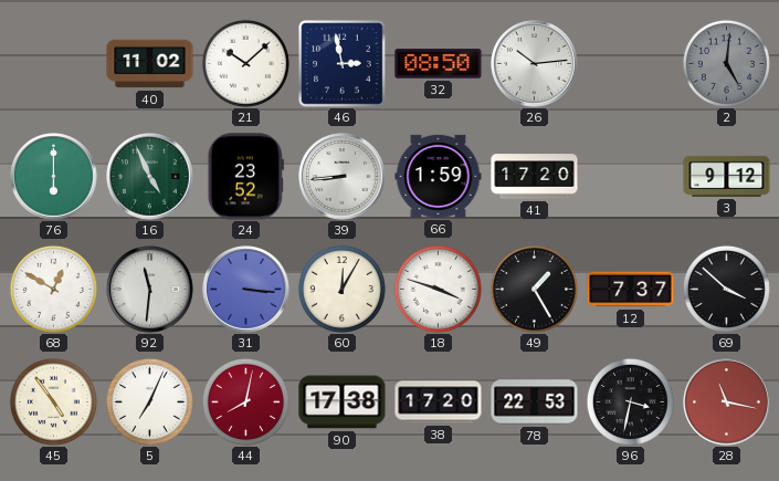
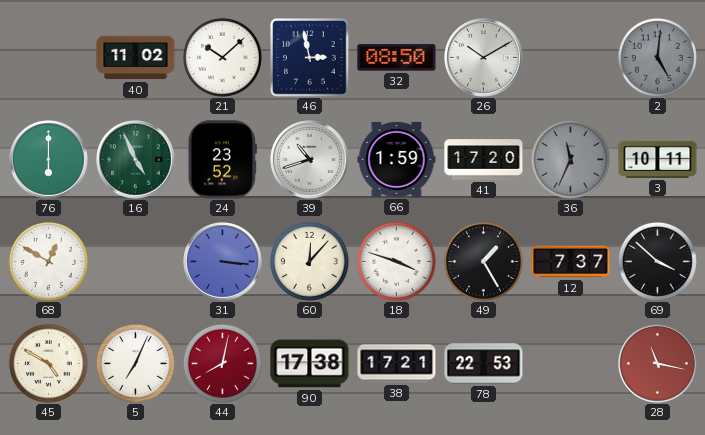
26: 10:14 -> 10:10
39: 8:44 -> 10:42
36: none -> 11:34
3: 9:12 -> 10:11
92: 11:31 -> none
60: 12:05 -> 12:07
45: 4:54 -> 4:50
38: 17:20 -> 17:21
96: 3:32 -> none
